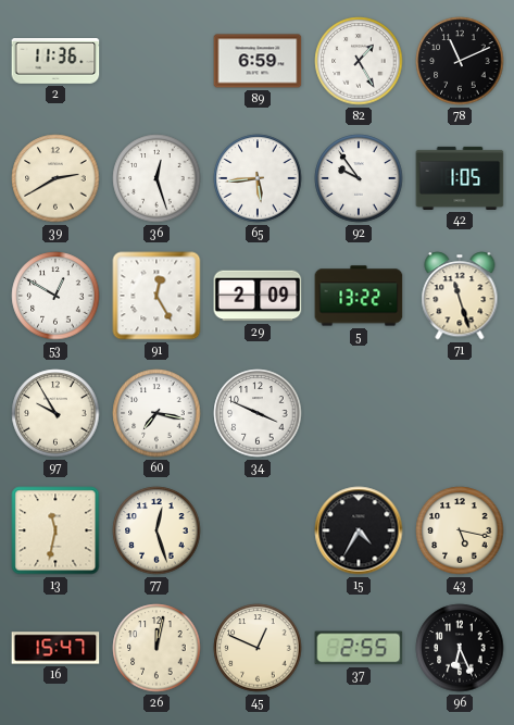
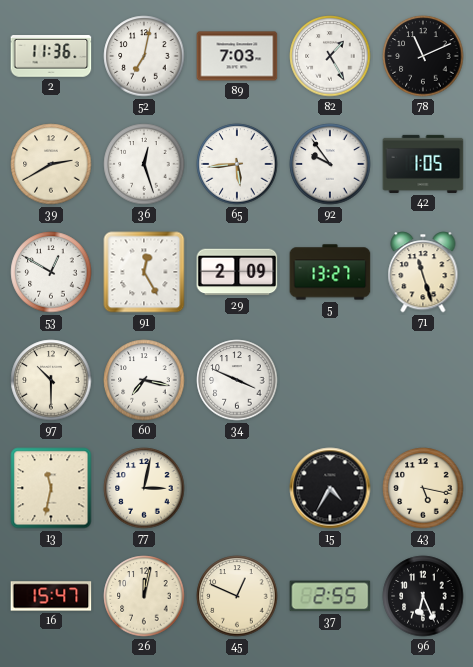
52: none -> 7:02
89: 6:59 -> 7:03
5: 13:22 -> 13:27
97: 9:55 -> 10:30
77: 12:27 -> 3:02
